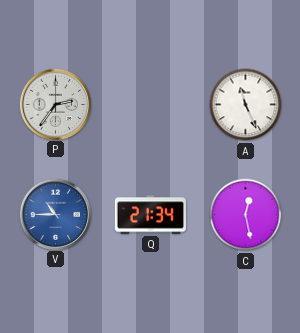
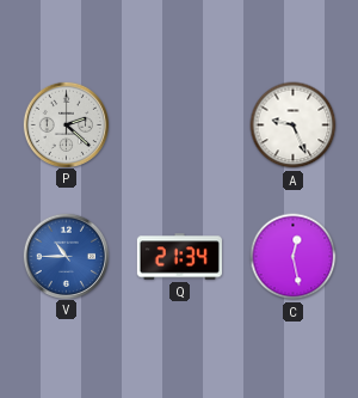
P: 2:36 -> 2:22
A: 11:26 -> 9:26
